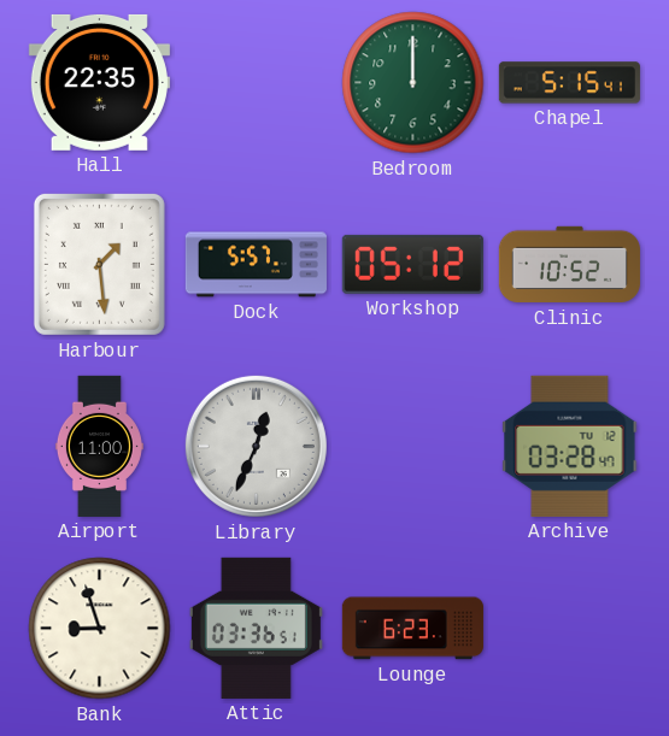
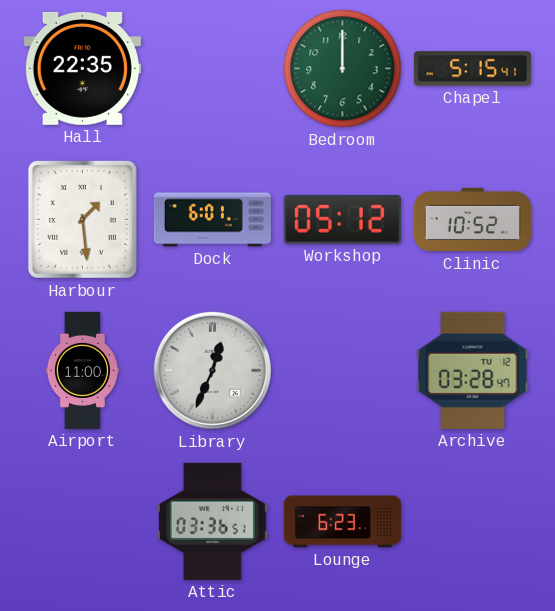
Dock: 5:57 -> 6:01
Bank: 8:57 -> none
